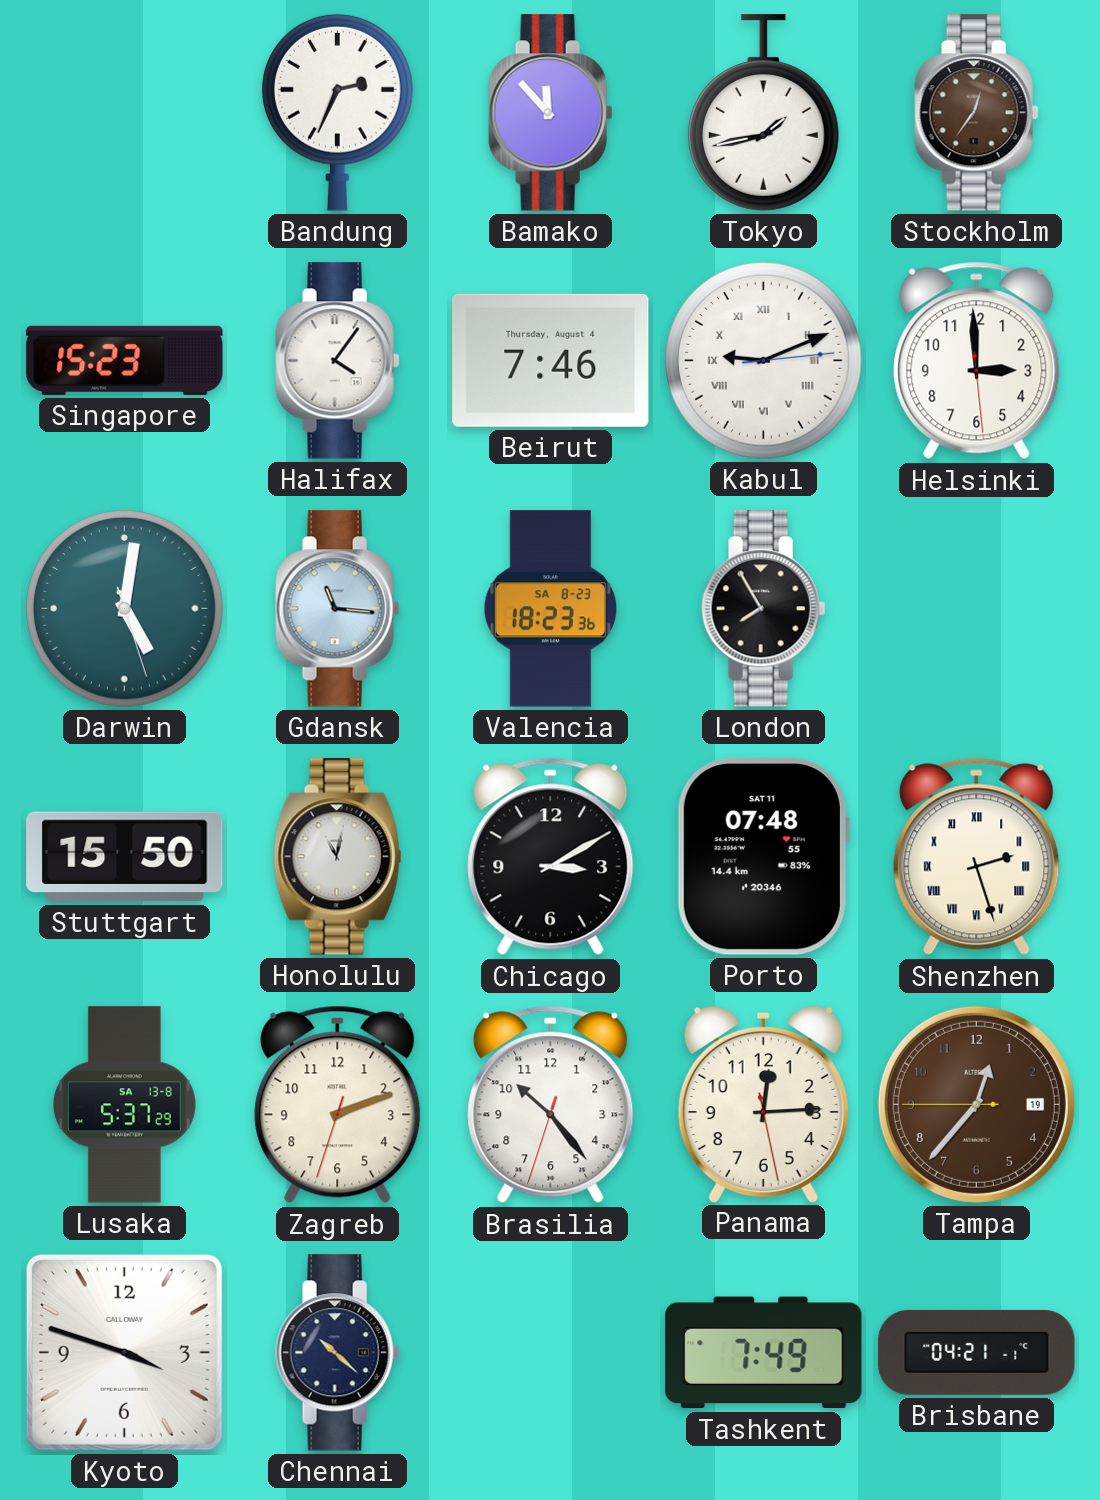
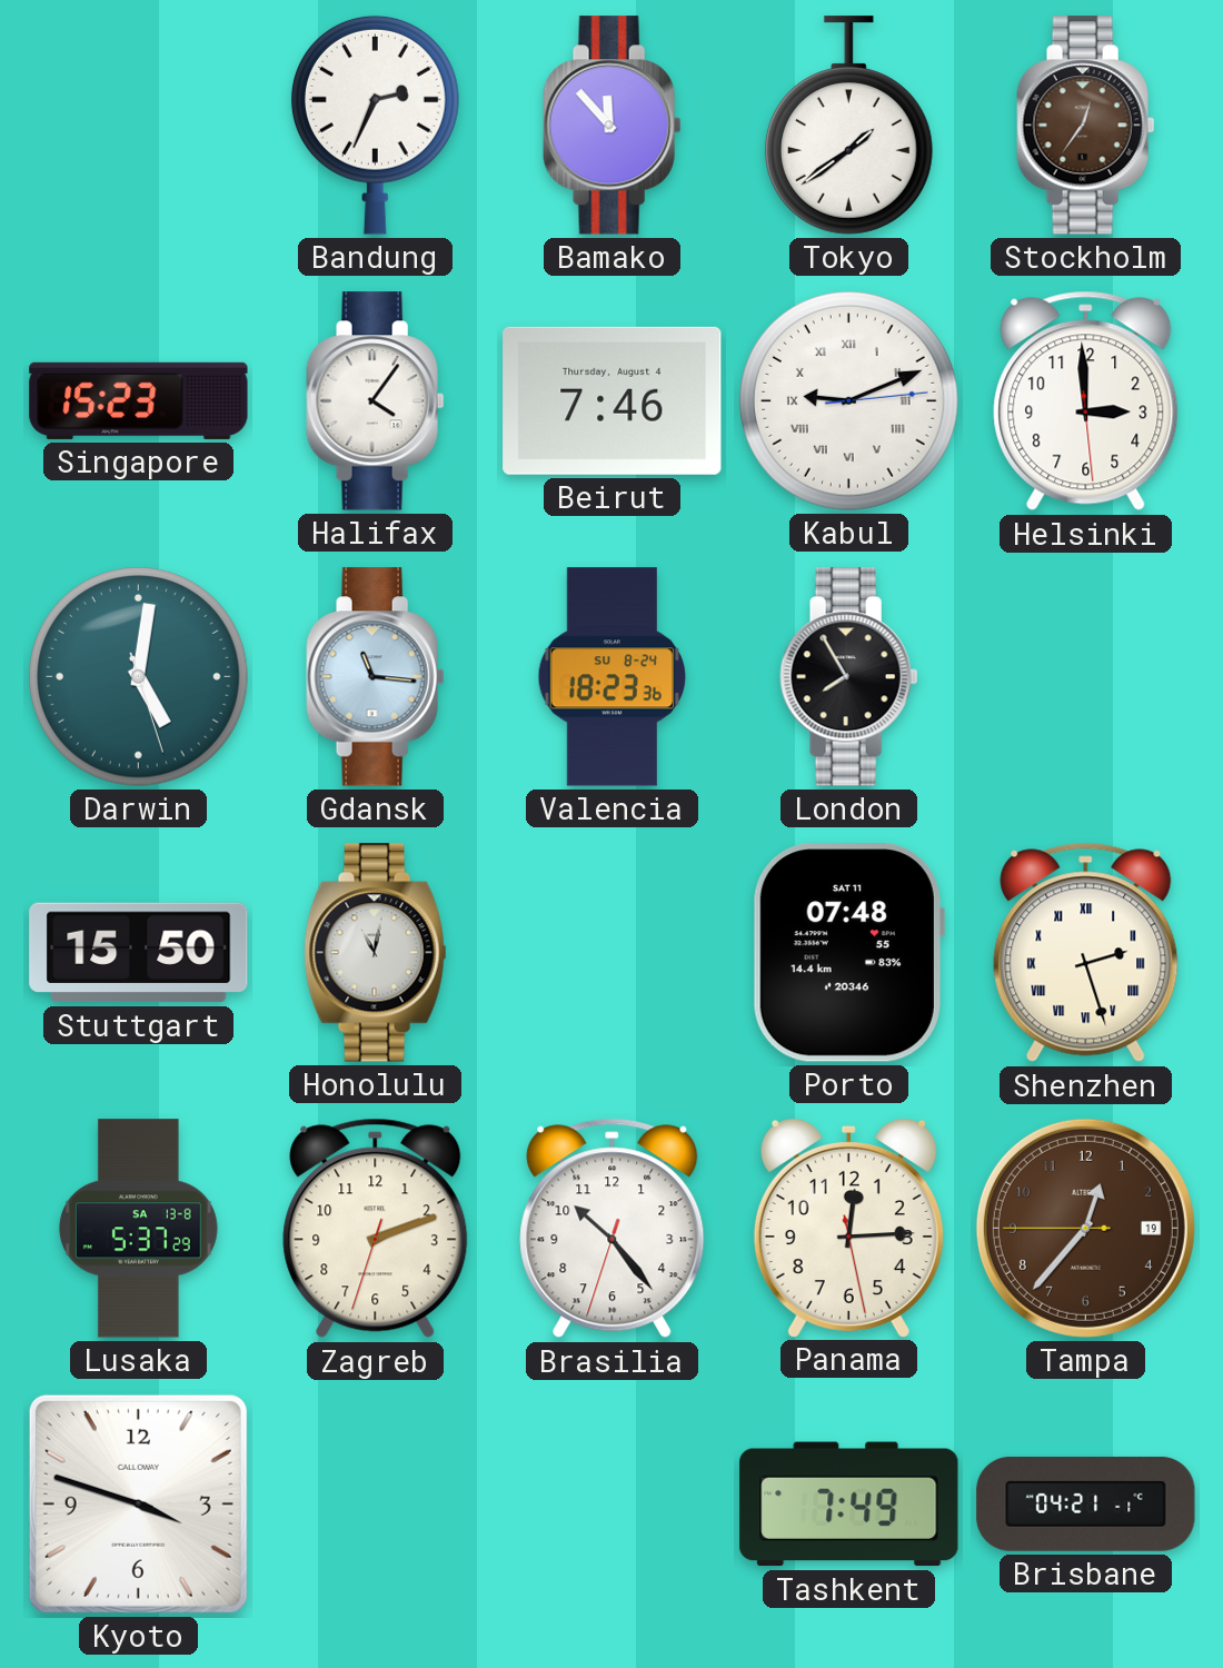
Tokyo: 1:43 -> 1:39
Valencia date: SA 8-23 -> SU 8-24
Chicago: 3:10 -> none
Chennai: 10:22 -> none
